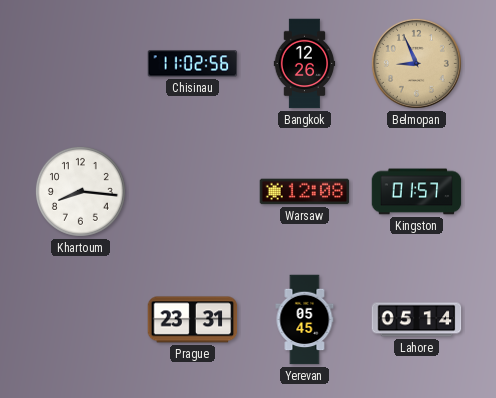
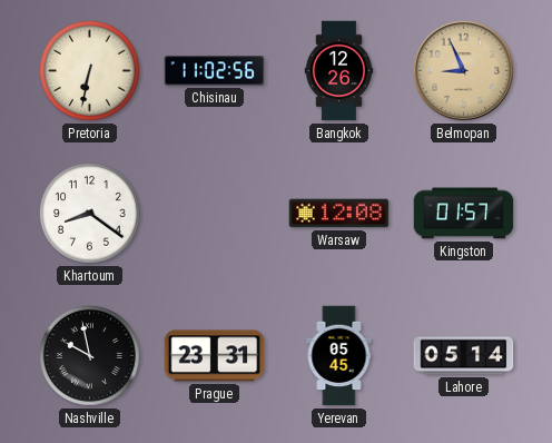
Pretoria: none -> 6:32
Khartoum: 8:16 -> 8:21
Nashville: none -> 9:58
